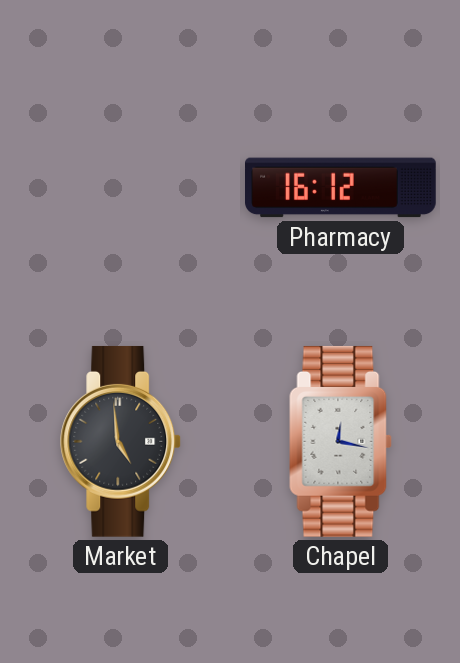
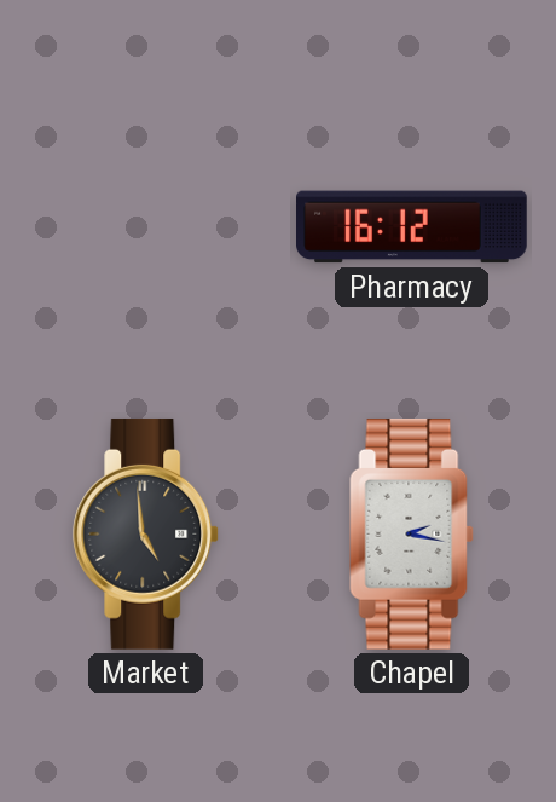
Chapel: 12:17 -> 2:17
